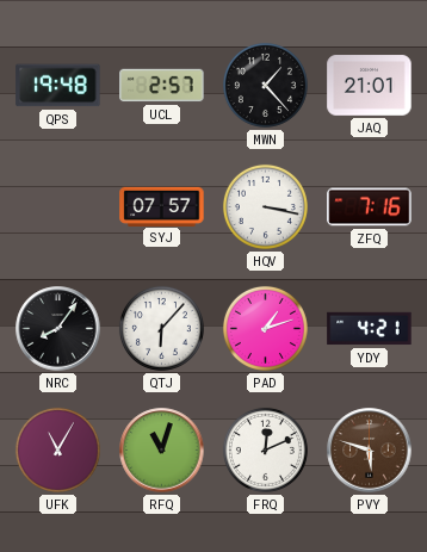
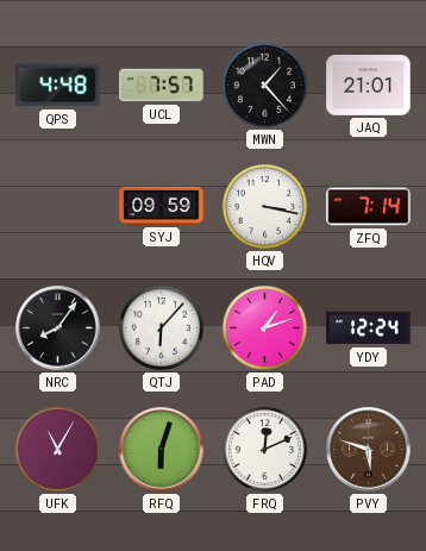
QPS: 19:48 -> 4:48
UCL: 2:57 -> 7:57
SYJ: 07:57 -> 09:59
ZFQ: 7:16 -> 7:14
YDY: 4:21 -> 12:24
RFQ: 11:03 -> 6:03
